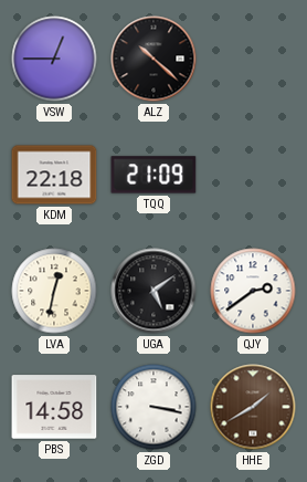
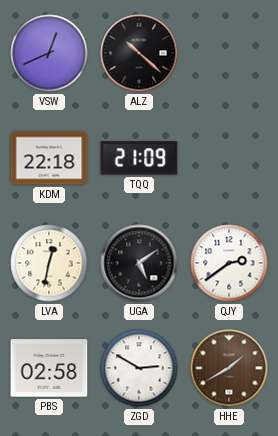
VSW: 12:45 -> 12:41
PBS: 14:58 -> 02:58
ZGD: 3:17 -> 2:50
